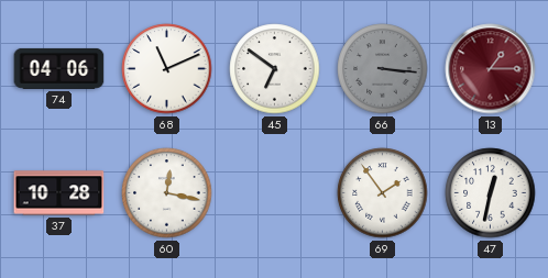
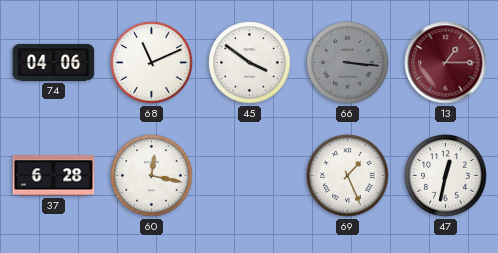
45: 6:51 -> 3:51
37: 10:28 -> 6:28
69: 1:54 -> 1:26
